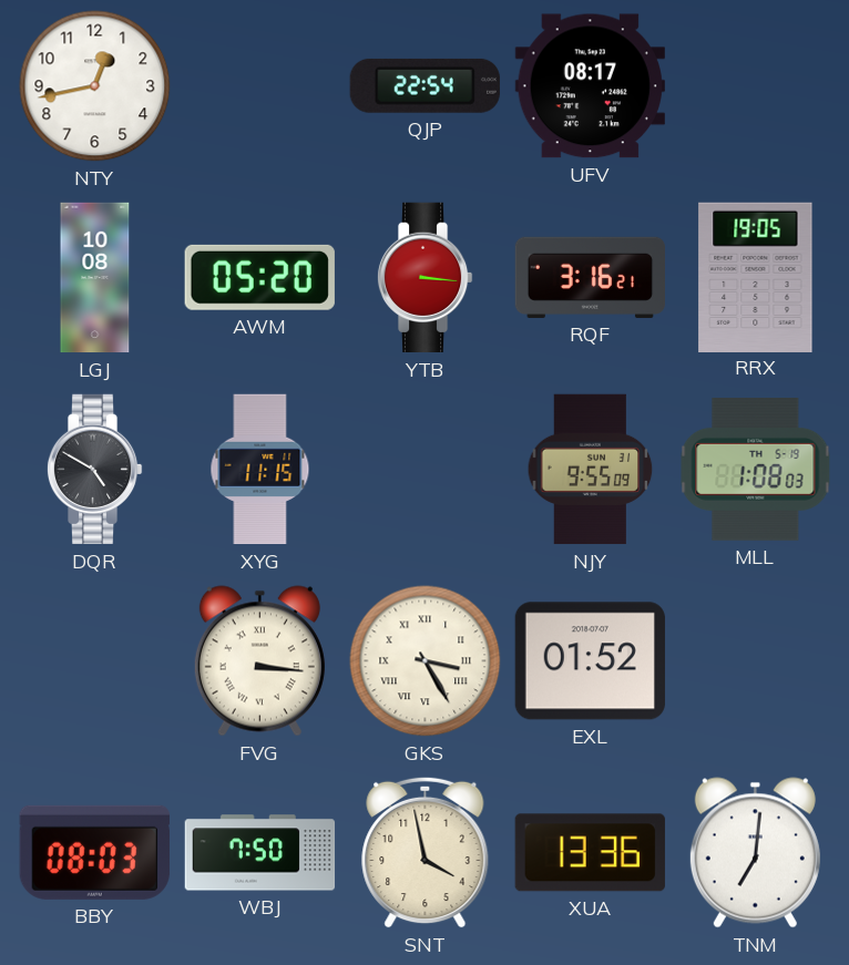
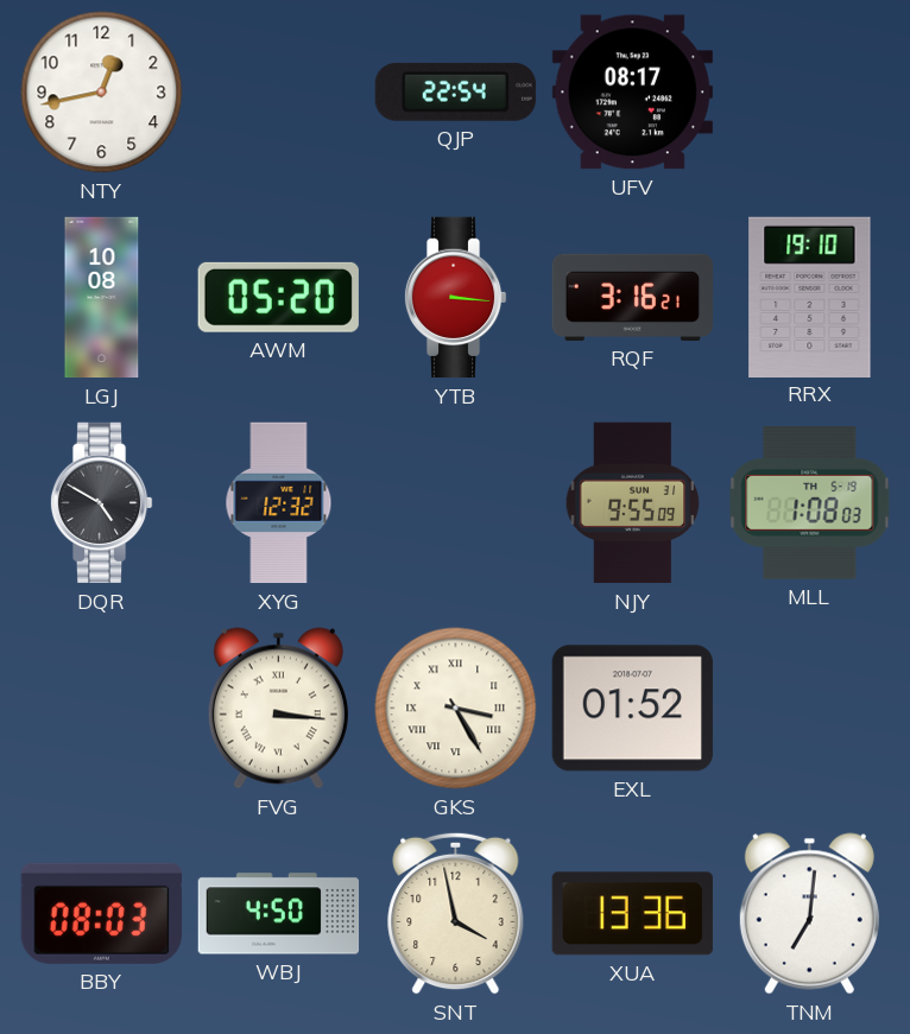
RRX: 19:05 -> 19:10
XYG: 11:15 -> 12:32
WBJ: 7:50 -> 4:50
